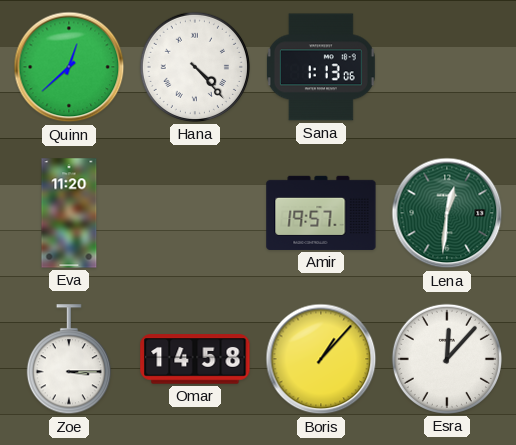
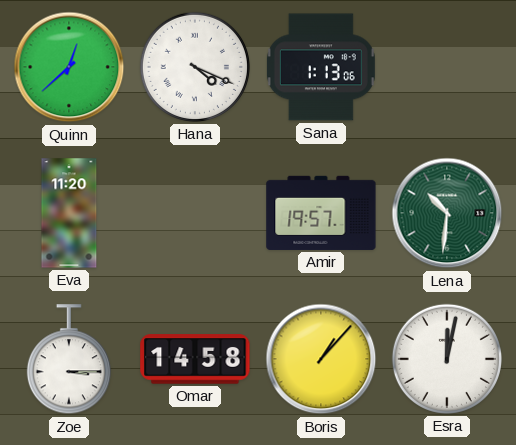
Hana: 4:23 -> 4:19
Lena: 12:31 -> 10:31
Esra: 12:07 -> 12:02
